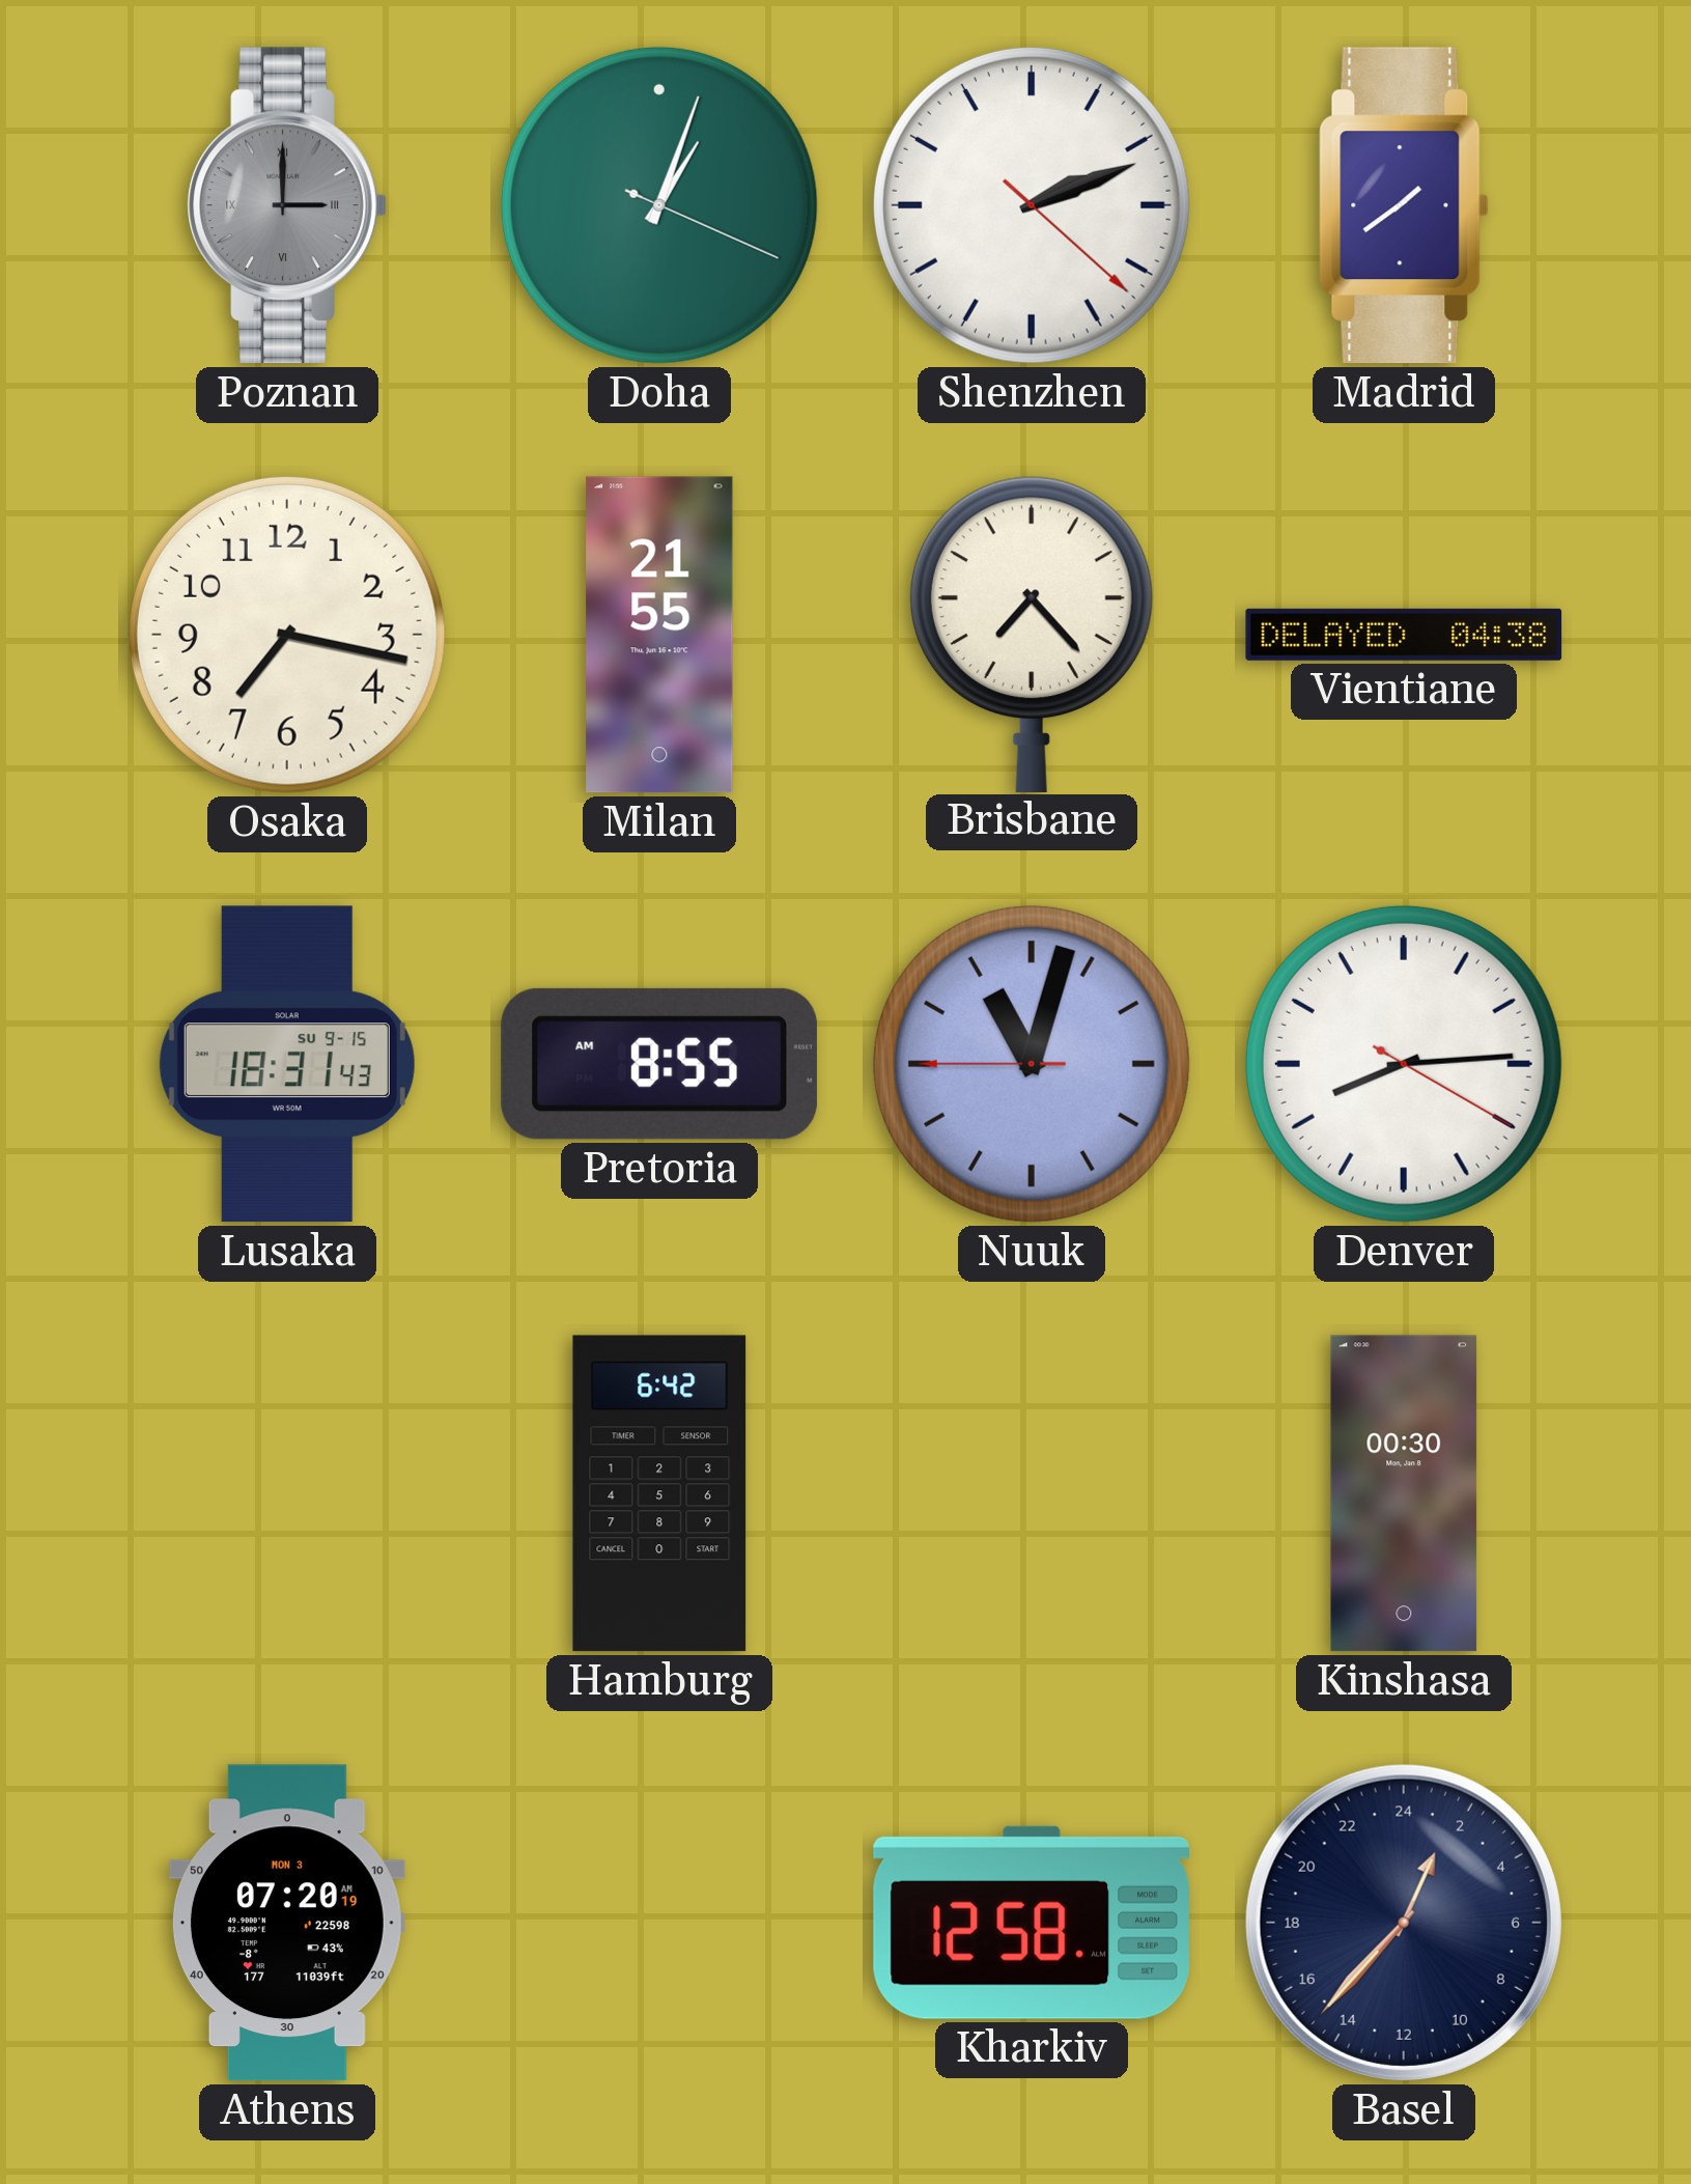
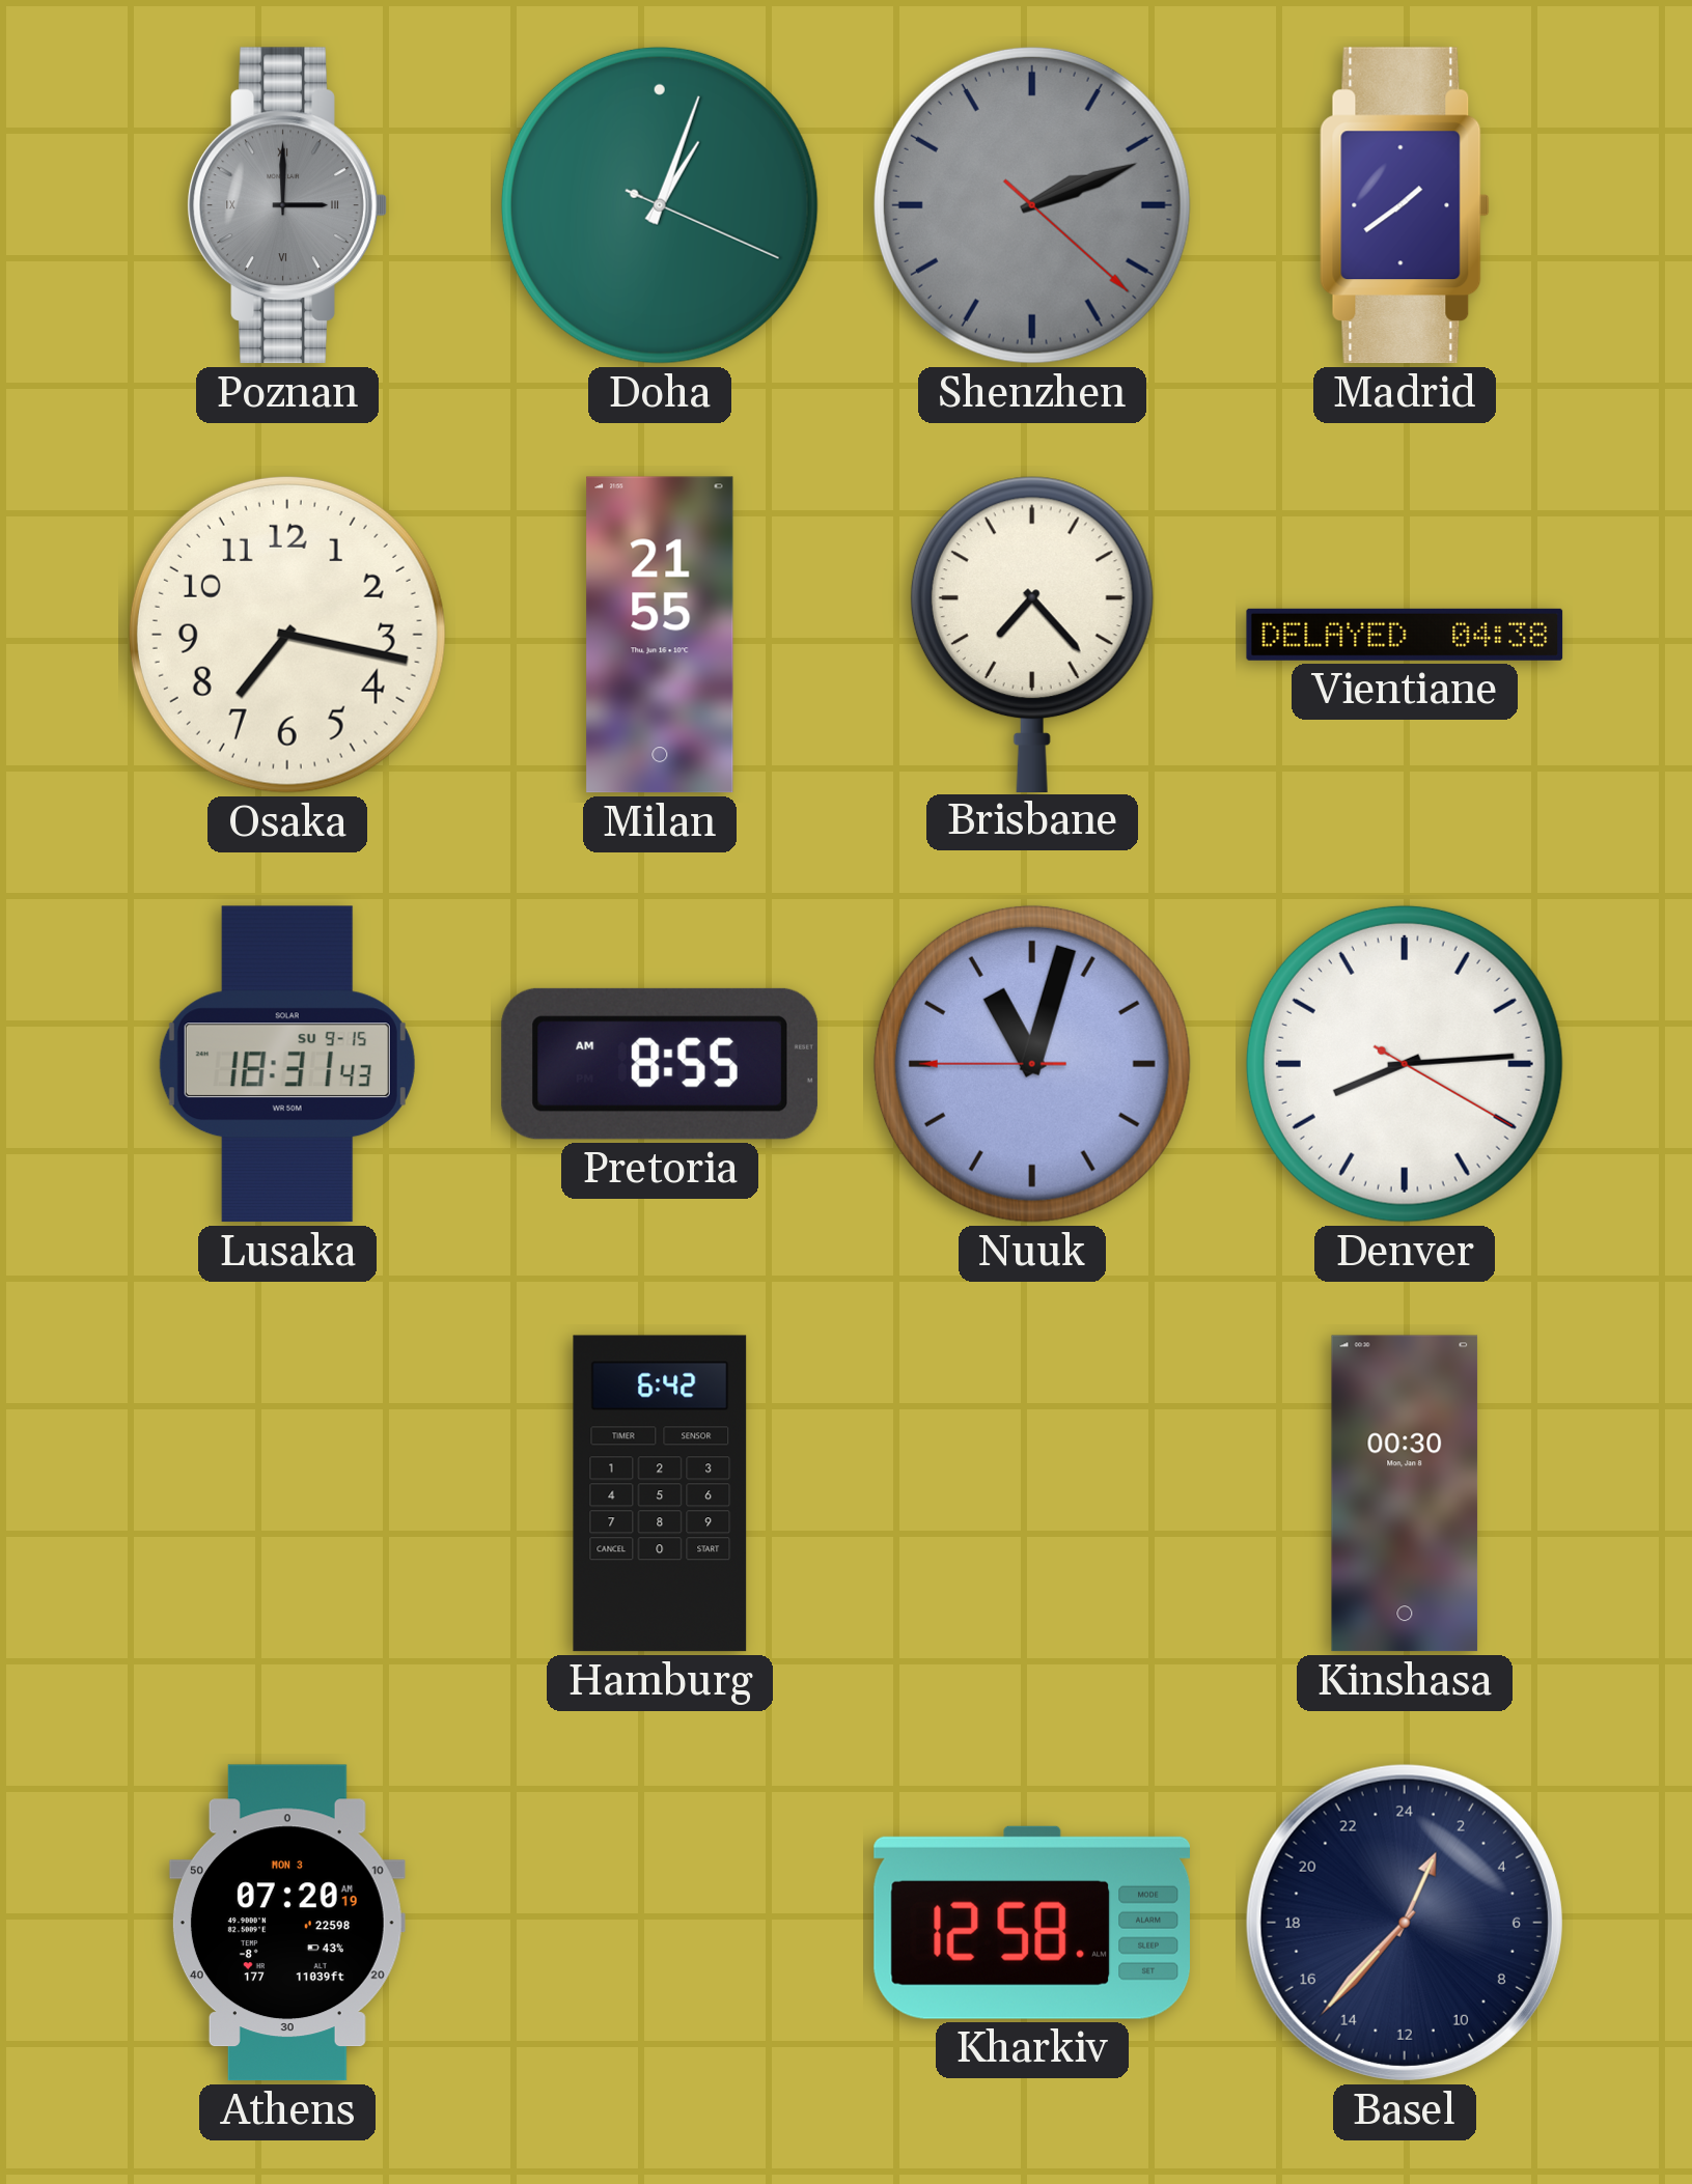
Shenzhen dial: white -> grey
